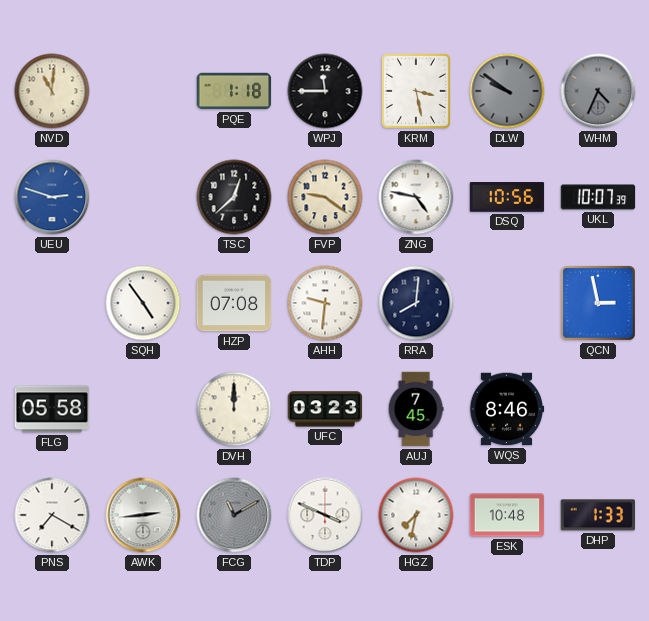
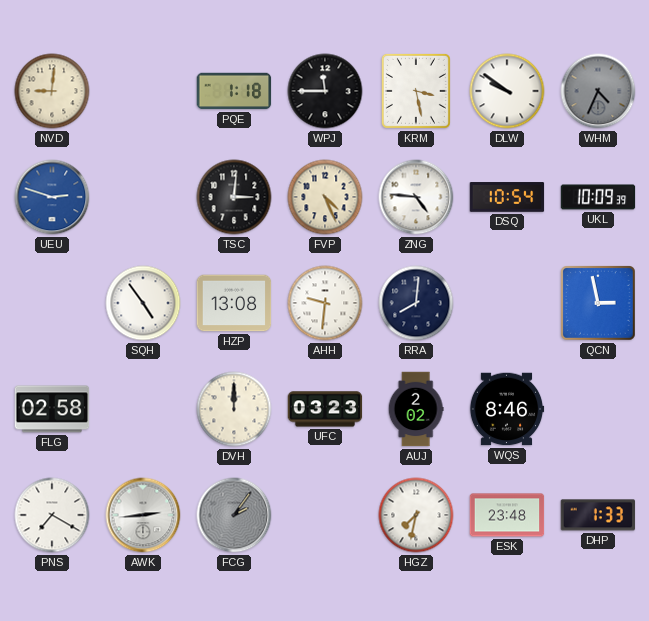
NVD: 11:01 -> 9:01
DLW dial: grey -> white
TSC: 12:38 -> 3:01
FVP: 9:21 -> 4:26
ZNG: 4:47 -> 4:46
DSQ: 10:56 -> 10:54
UKL: 10:07 -> 10:09
HZP: 07:08 -> 13:08
FLG: 05:58 -> 02:58
AUJ: 7:45 -> 2:02
FCG: 11:10 -> 2:06
TDP: 3:49 -> none
ESK: 10:48 -> 23:48
